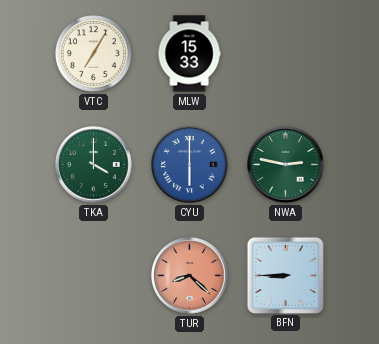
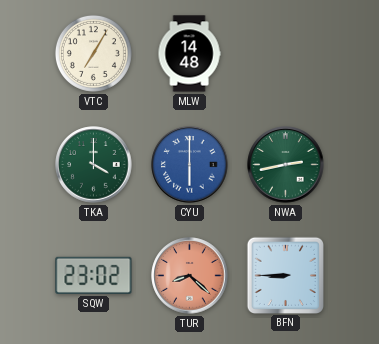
MLW: 15:33 -> 14:48
NWA: 2:47 -> 2:43
SQW: none -> 23:02
